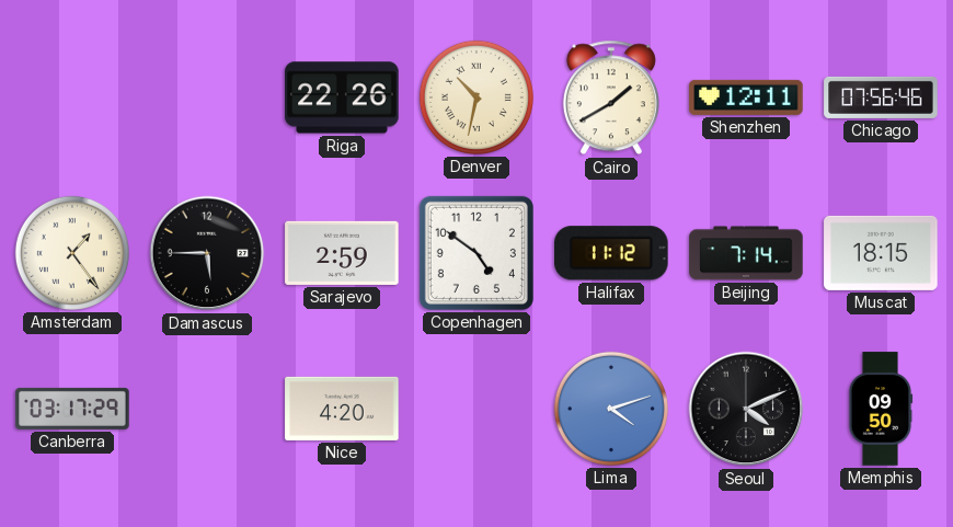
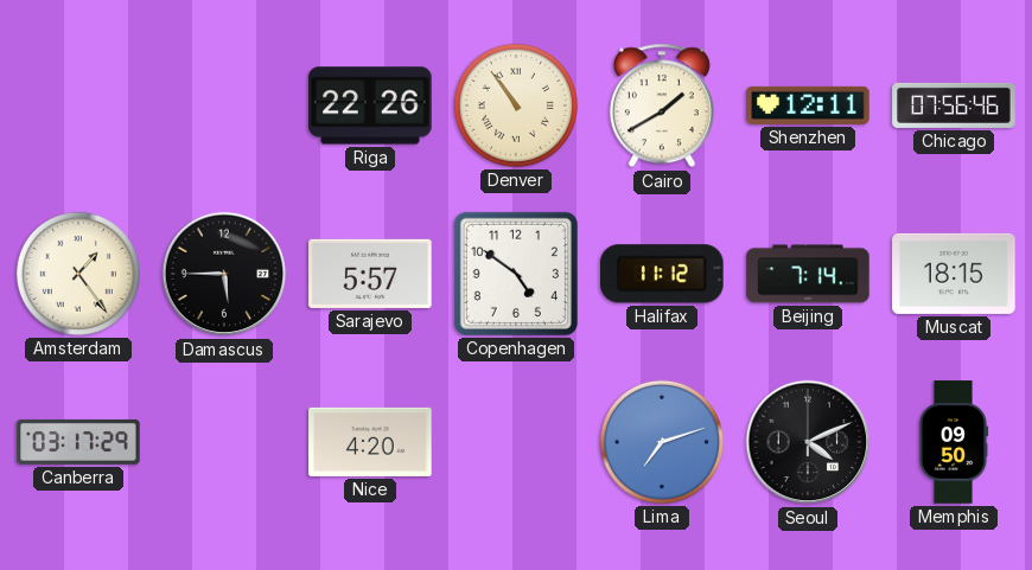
Denver: 10:32 -> 10:54
Sarajevo: 2:59 -> 5:57
Lima: 4:12 -> 7:12
